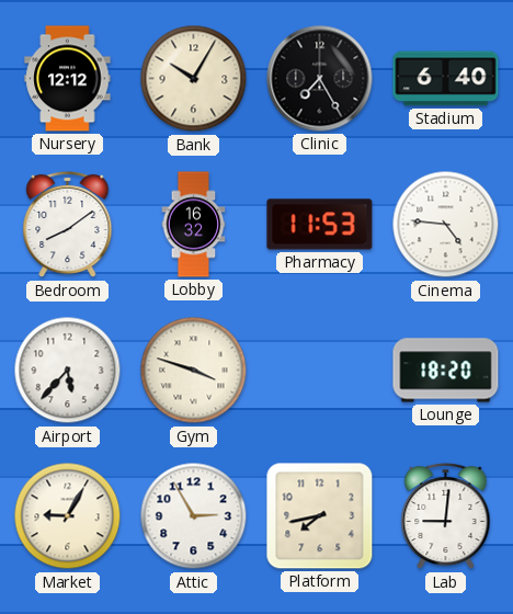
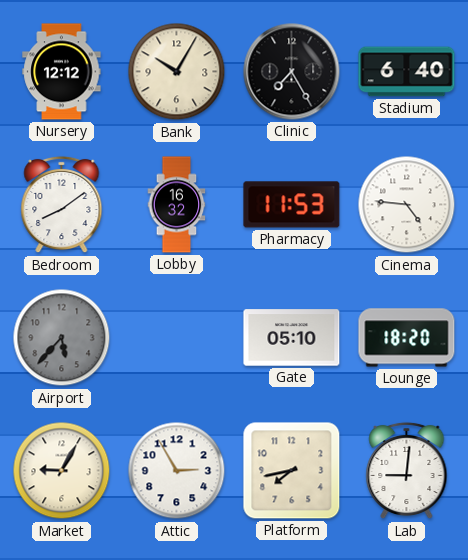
Airport dial: white -> grey
Gym: 3:48 -> none
Gate: none -> 05:10
